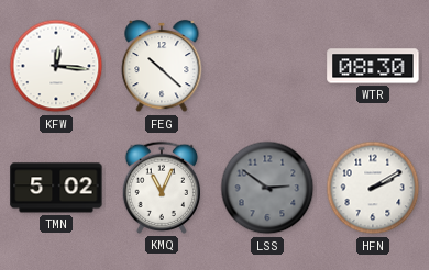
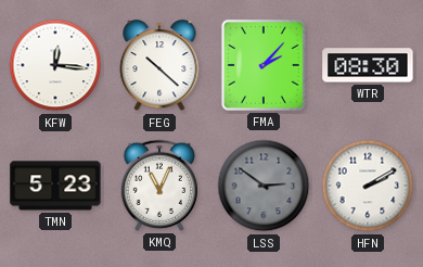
FMA: none -> 2:07
TMN: 5:02 -> 5:23
